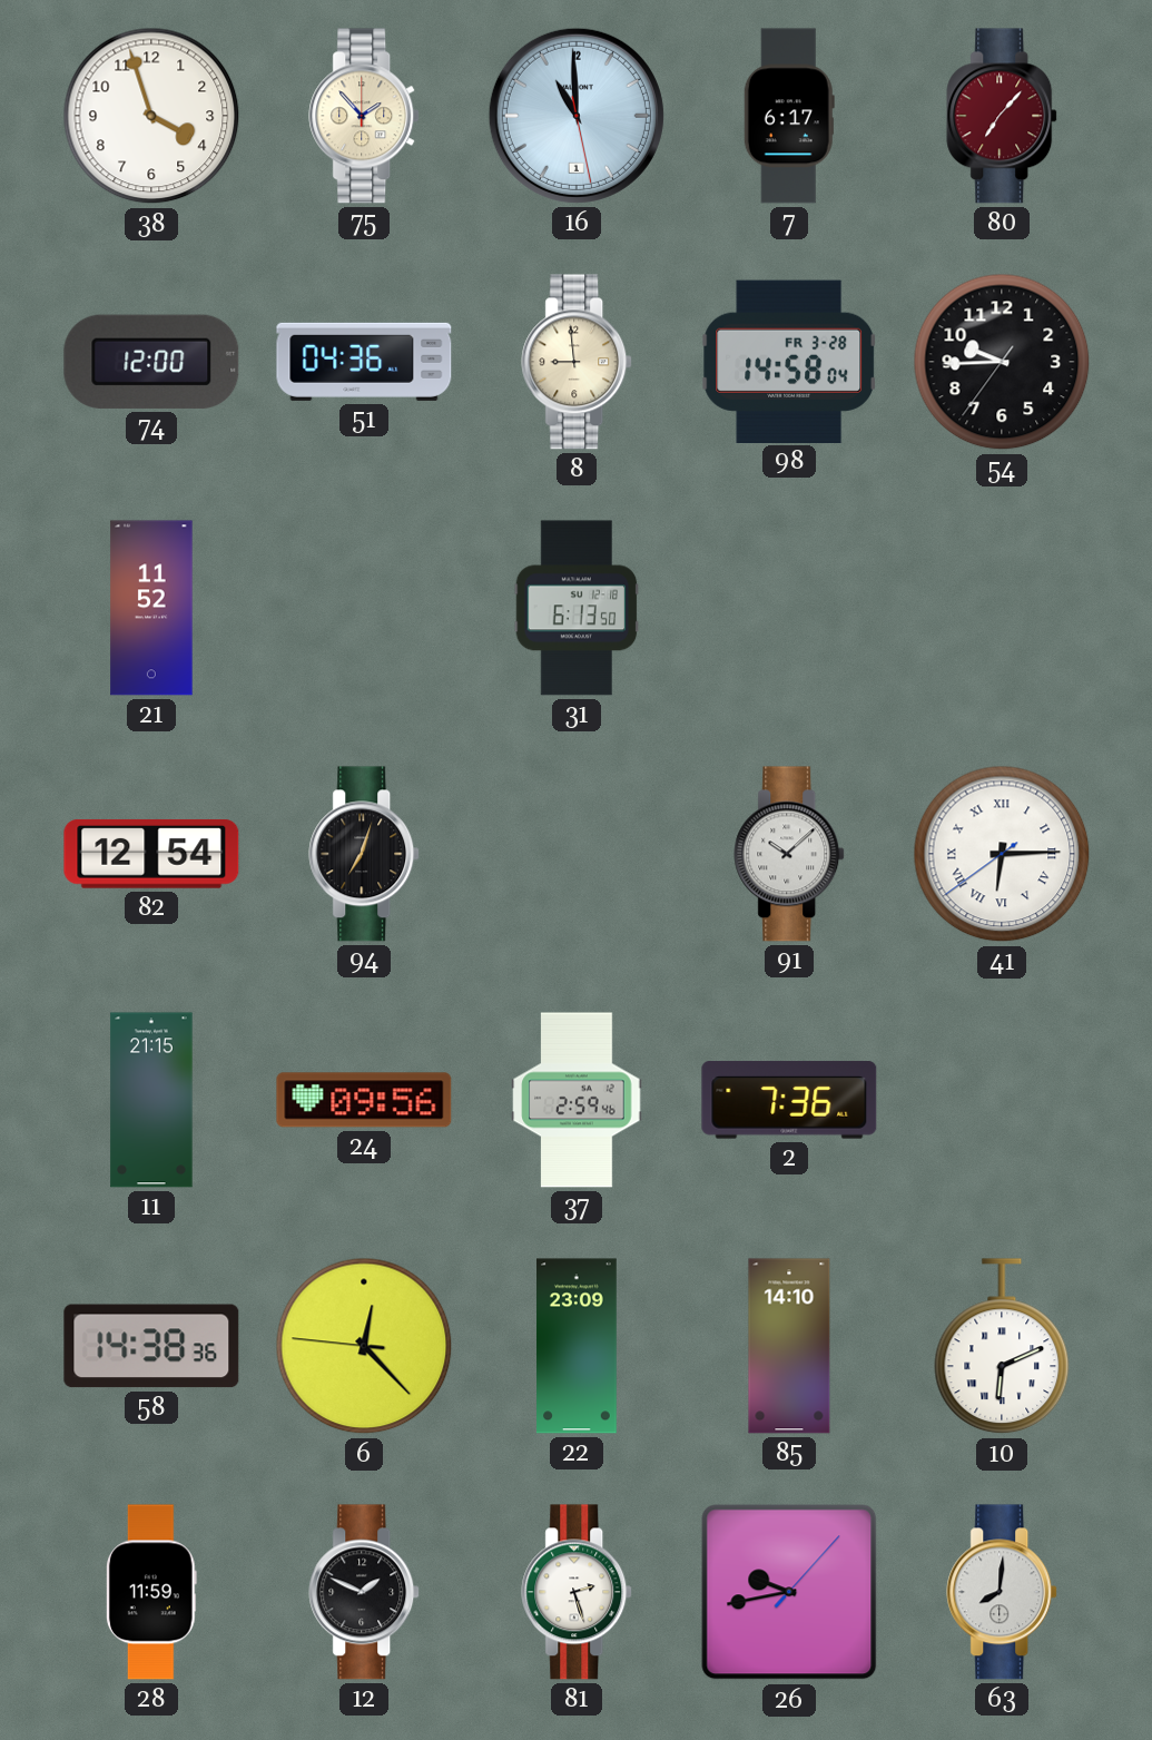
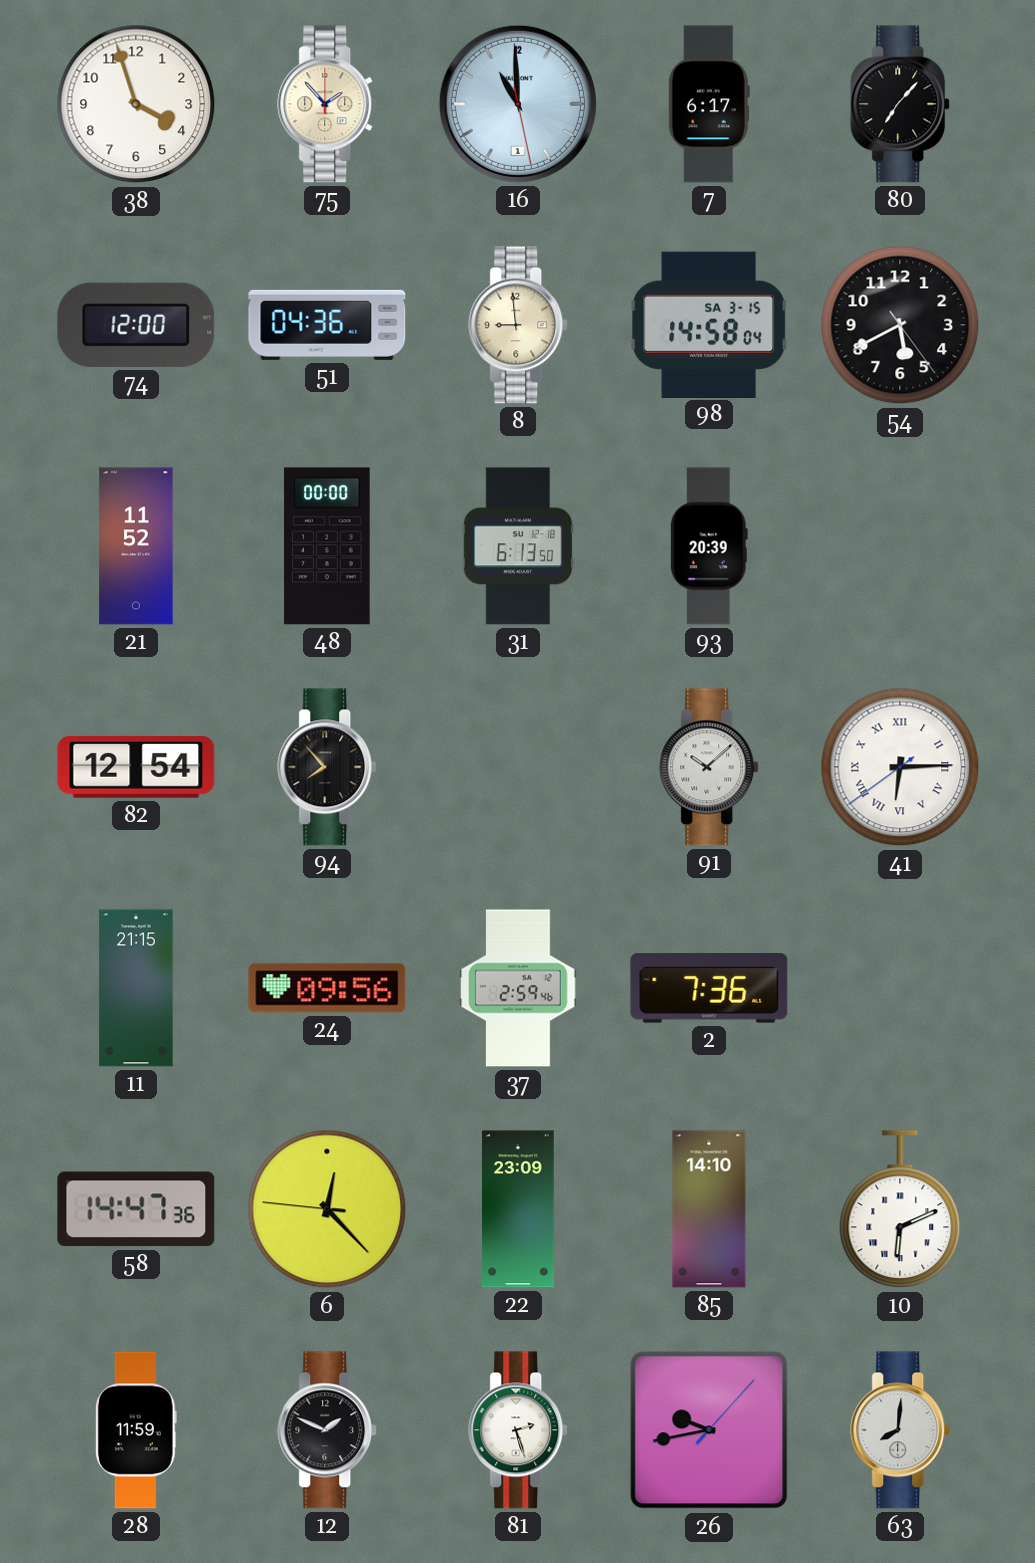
80 dial: burgundy -> black
98 date: FR 3-28 -> SA 3-15
54: 9:44 -> 5:40
48: none -> 00:00
93: none -> 20:39
94: 7:03 -> 7:53
58: 14:38 -> 14:47
